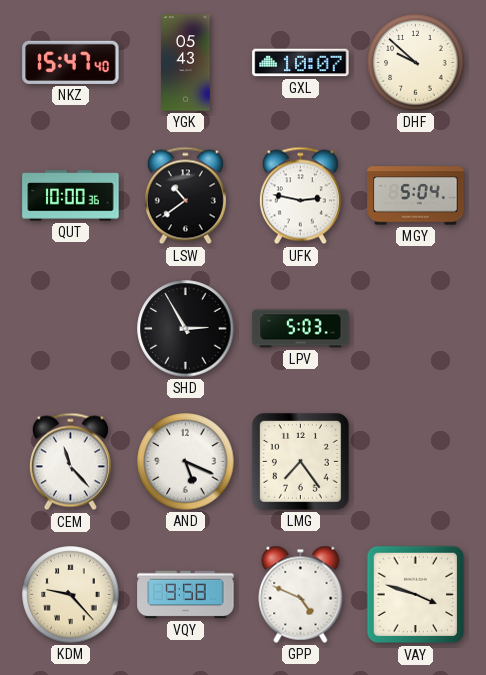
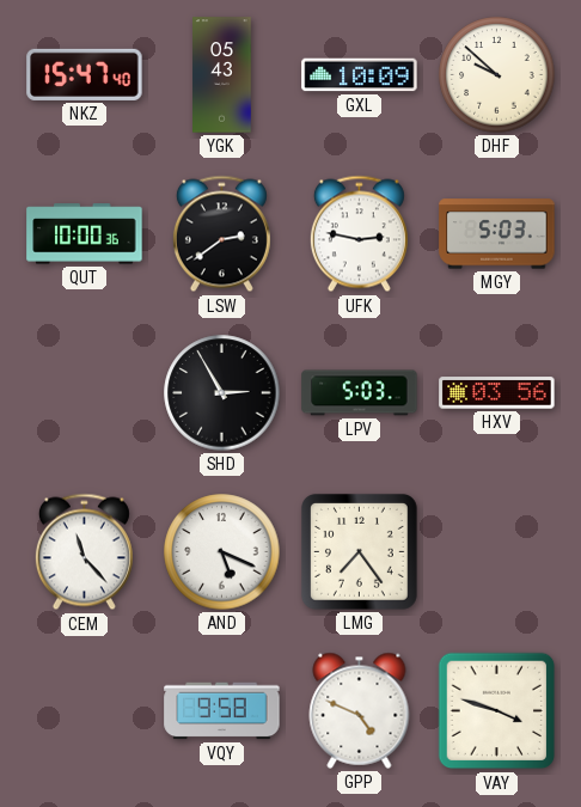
GXL: 10:07 -> 10:09
LSW: 10:39 -> 2:39
MGY: 5:04 -> 5:03
HXV: none -> 03:56
KDM: 9:23 -> none
